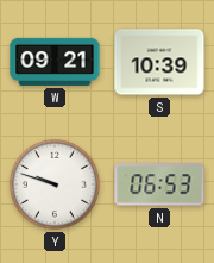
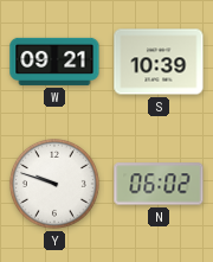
N: 06:53 -> 06:02
